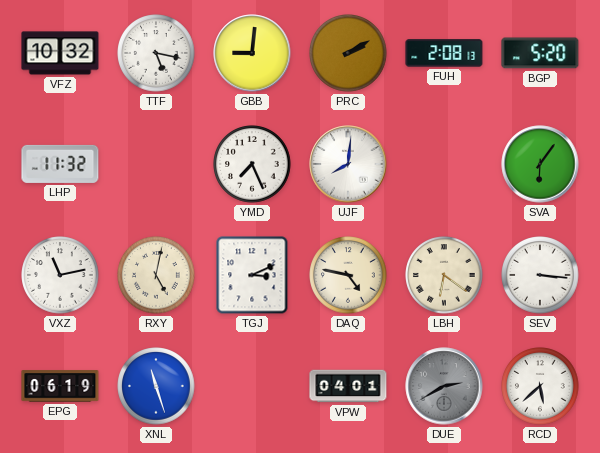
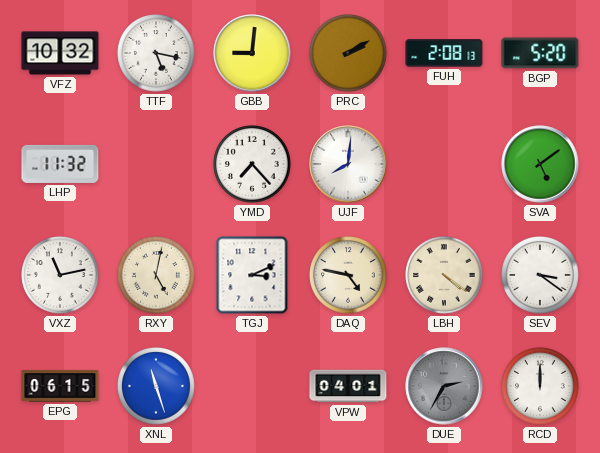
YMD: 7:26 -> 7:23
SVA: 6:06 -> 5:09
LBH: 6:21 -> 4:21
SEV: 3:16 -> 3:21
EPG: 06:19 -> 06:15
DUE: 2:40 -> 2:35
RCD: 5:38 -> 12:00
